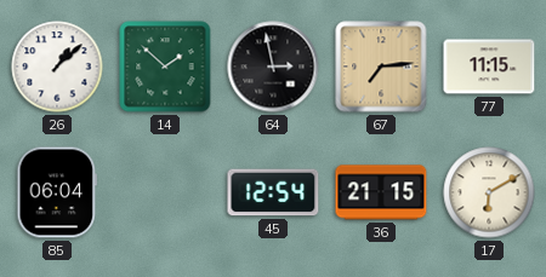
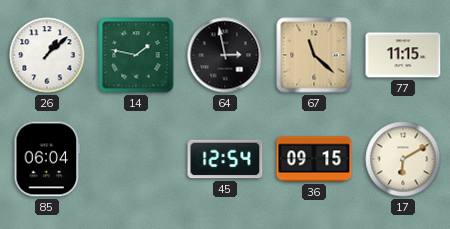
14: 1:52 -> 1:47
67: 7:14 -> 11:22
36: 21:15 -> 09:15
